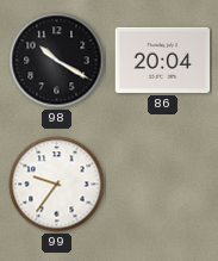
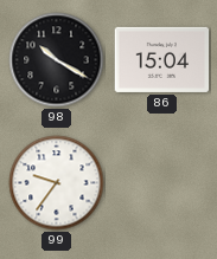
86: 20:04 -> 15:04
